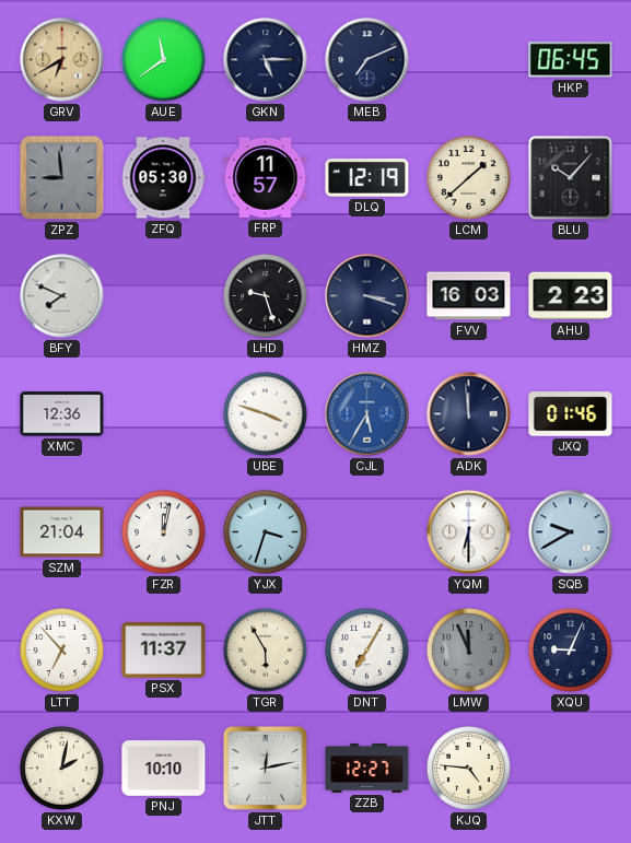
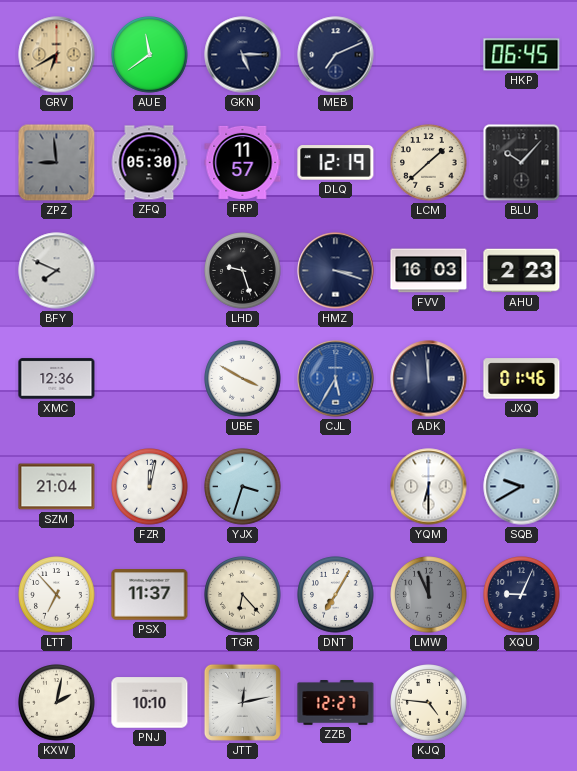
UBE: 3:48 -> 3:50
TGR: 5:55 -> 6:23
